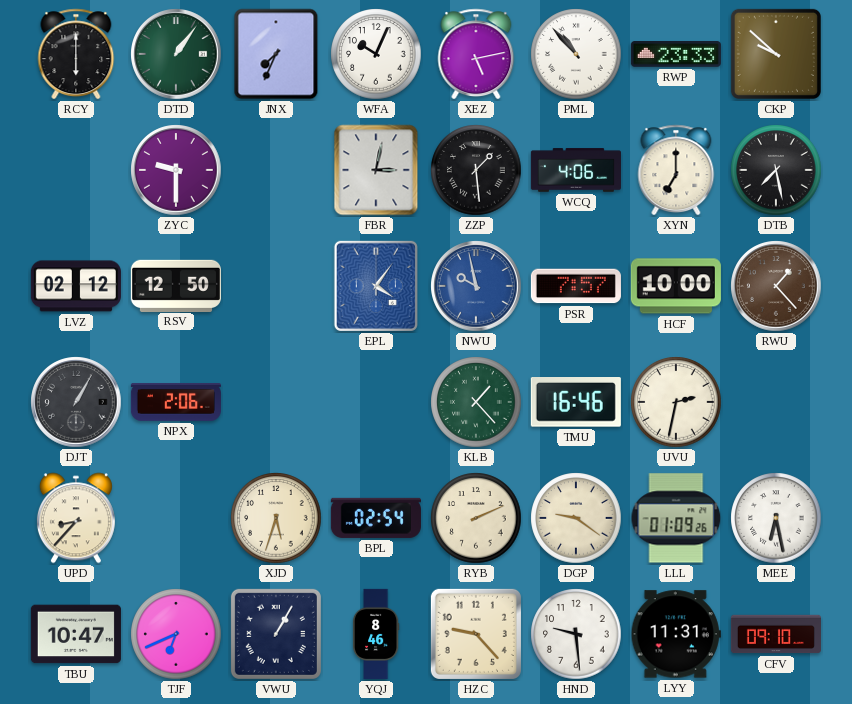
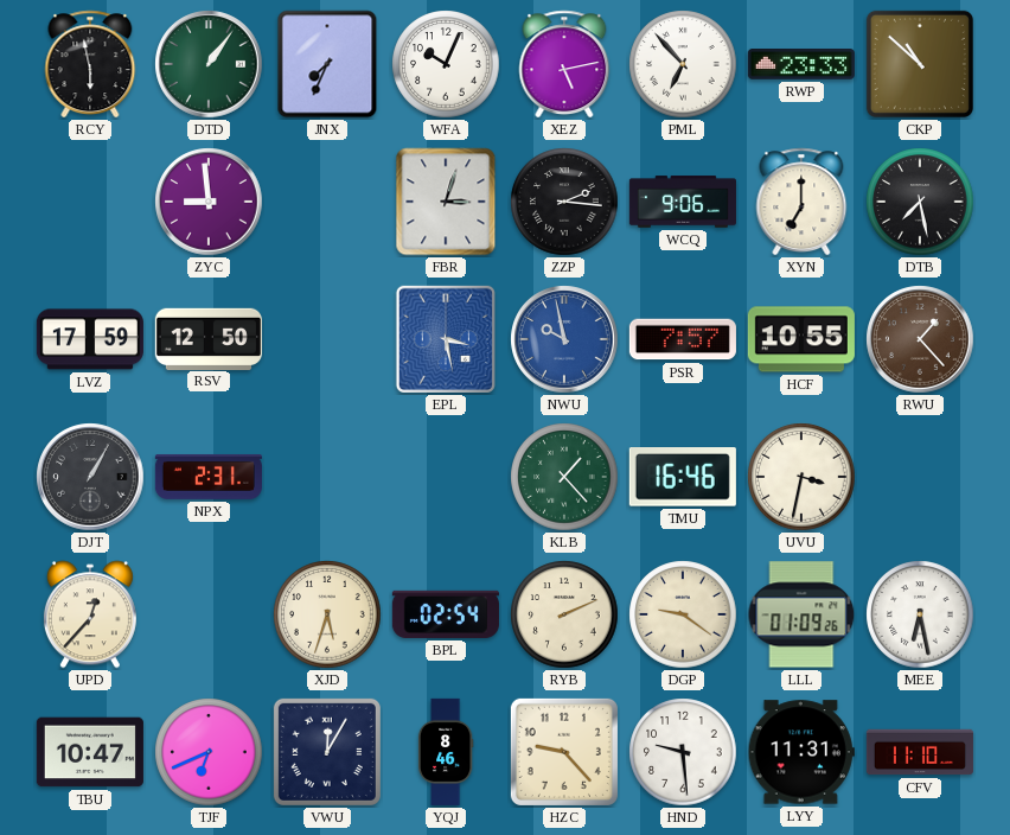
RCY: 6:00 -> 5:58
PML: 10:53 -> 6:53
CKP: 9:52 -> 10:52
ZYC: 9:30 -> 8:59
FBR: 3:02 -> 3:03
ZZP: 1:29 -> 2:16
WCQ: 4:06 -> 9:06
LVZ: 02:12 -> 17:59
EPL: 4:06 -> 3:28
HCF: 10:00 -> 10:55
NPX: 2:06 -> 2:31
UVU: 2:32 -> 3:32
UPD: 8:37 -> 12:37
VWU: 1:05 -> 12:05
CFV: 09:10 -> 11:10
